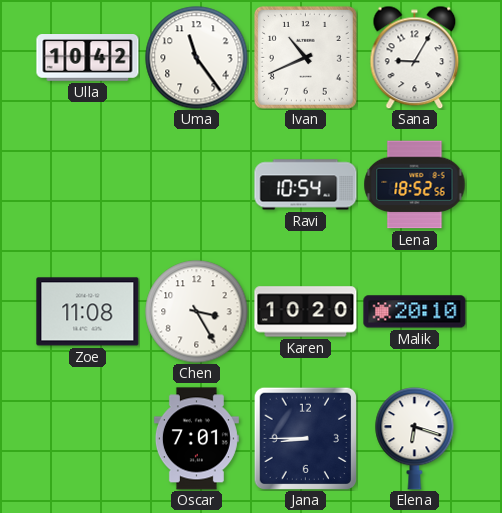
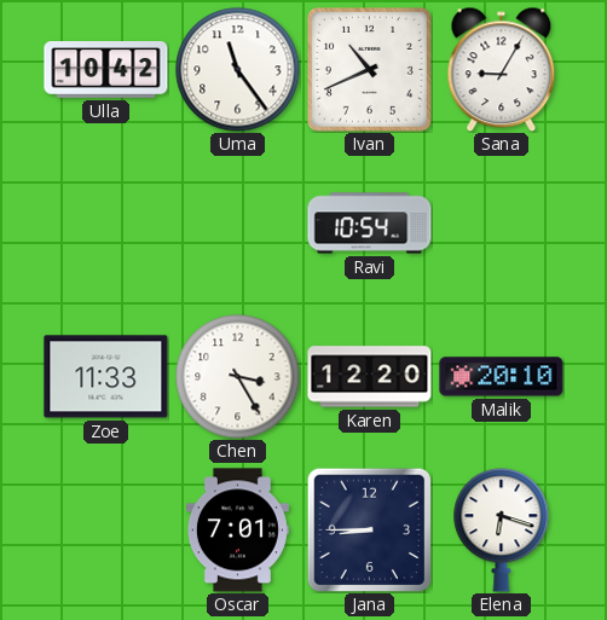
Lena: 18:52 -> none
Zoe: 11:08 -> 11:33
Karen: 10:20 -> 12:20
